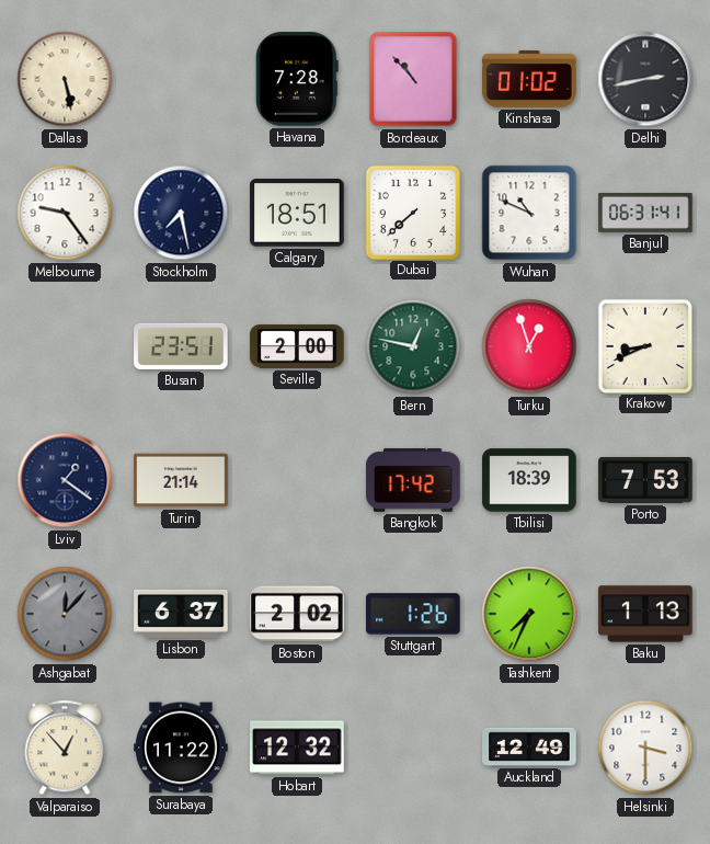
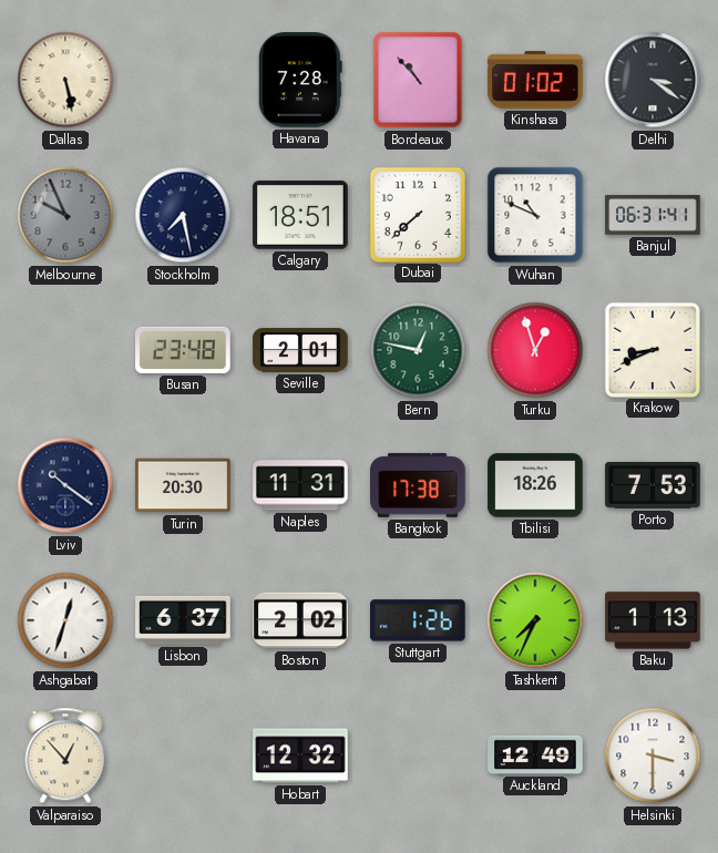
Delhi: 2:43 -> 3:21
Melbourne: 9:24 -> 9:56
Melbourne dial: white -> grey
Busan: 23:51 -> 23:48
Seville: 2:00 -> 2:01
Lviv: 1:21 -> 10:21
Turin: 21:14 -> 20:30
Naples: none -> 11:31
Bangkok: 17:42 -> 17:38
Tbilisi: 18:39 -> 18:26
Ashgabat: 12:07 -> 12:33
Ashgabat dial: grey -> white
Surabaya: 11:22 -> none
